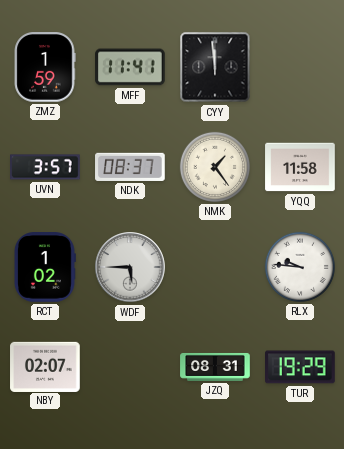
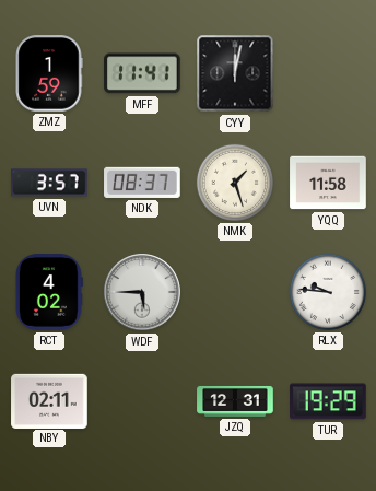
CYY: 11:59 -> 12:02
NMK: 1:24 -> 1:27
RCT: 1:02 -> 4:02
NBY: 02:07 -> 02:11
JZQ: 08:31 -> 12:31
